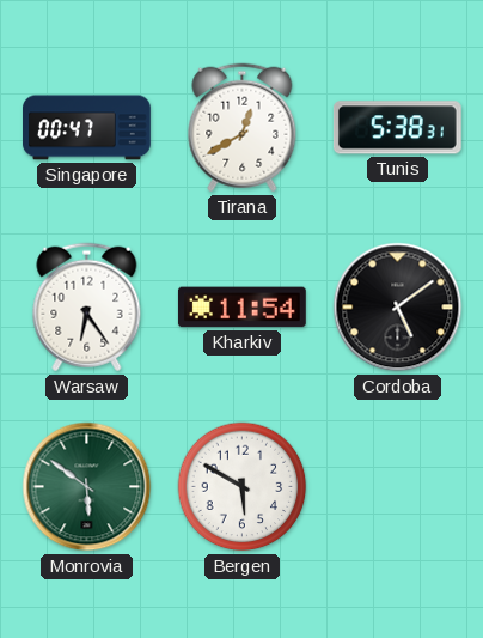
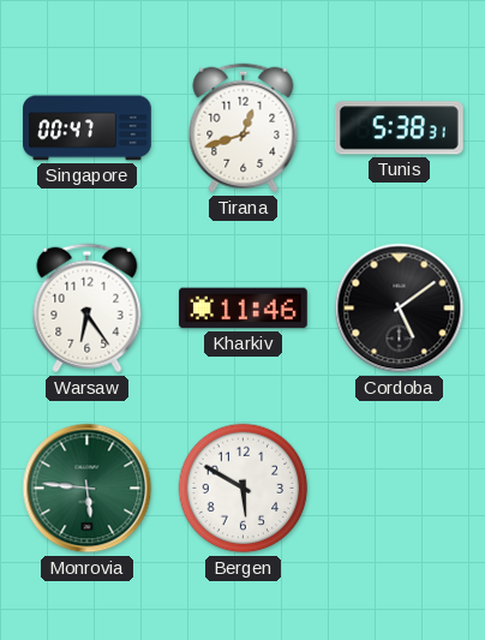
Tirana: 12:40 -> 12:42
Kharkiv: 11:54 -> 11:46
Monrovia: 5:51 -> 5:46
